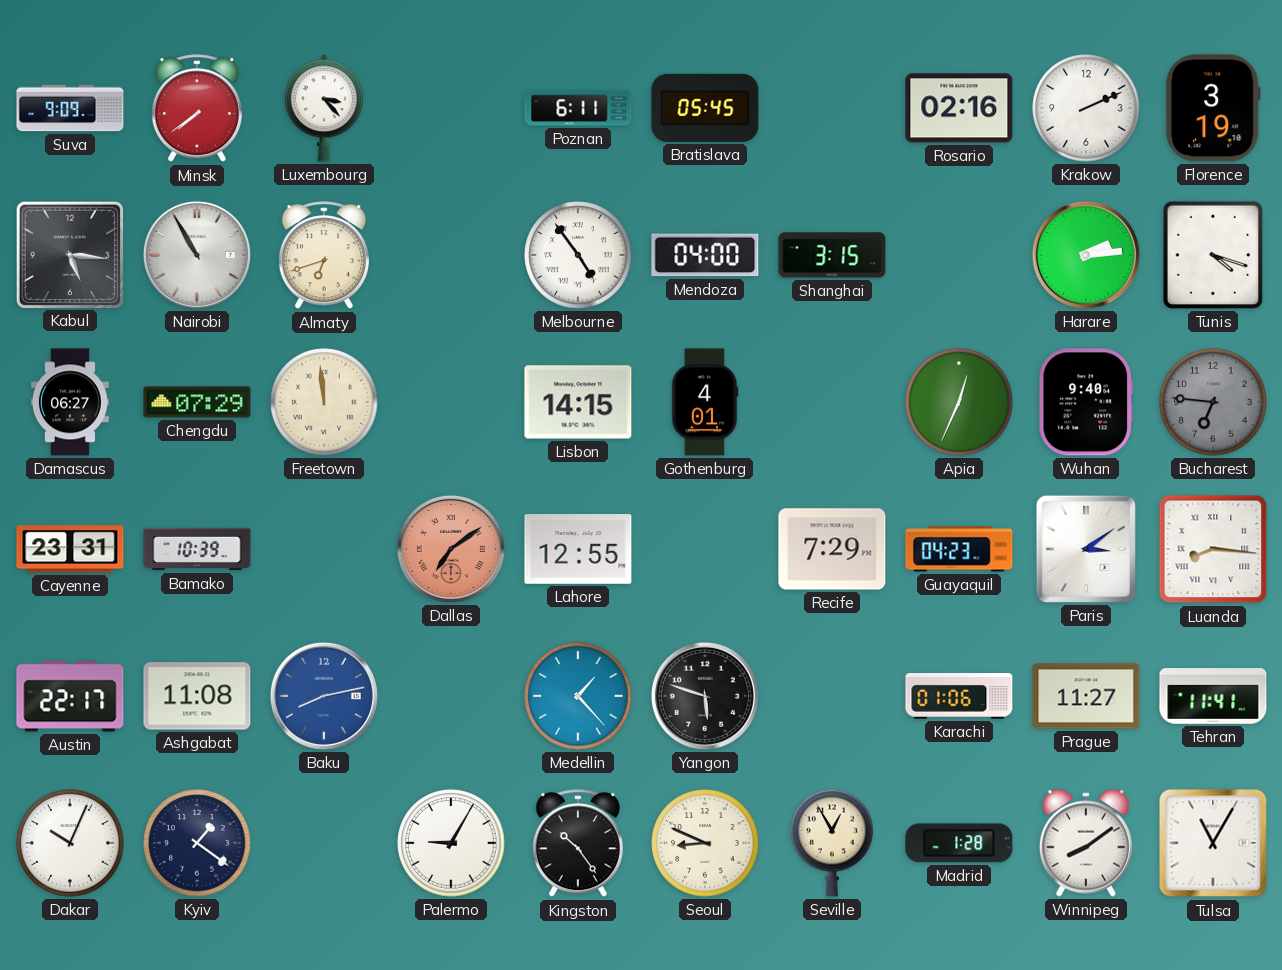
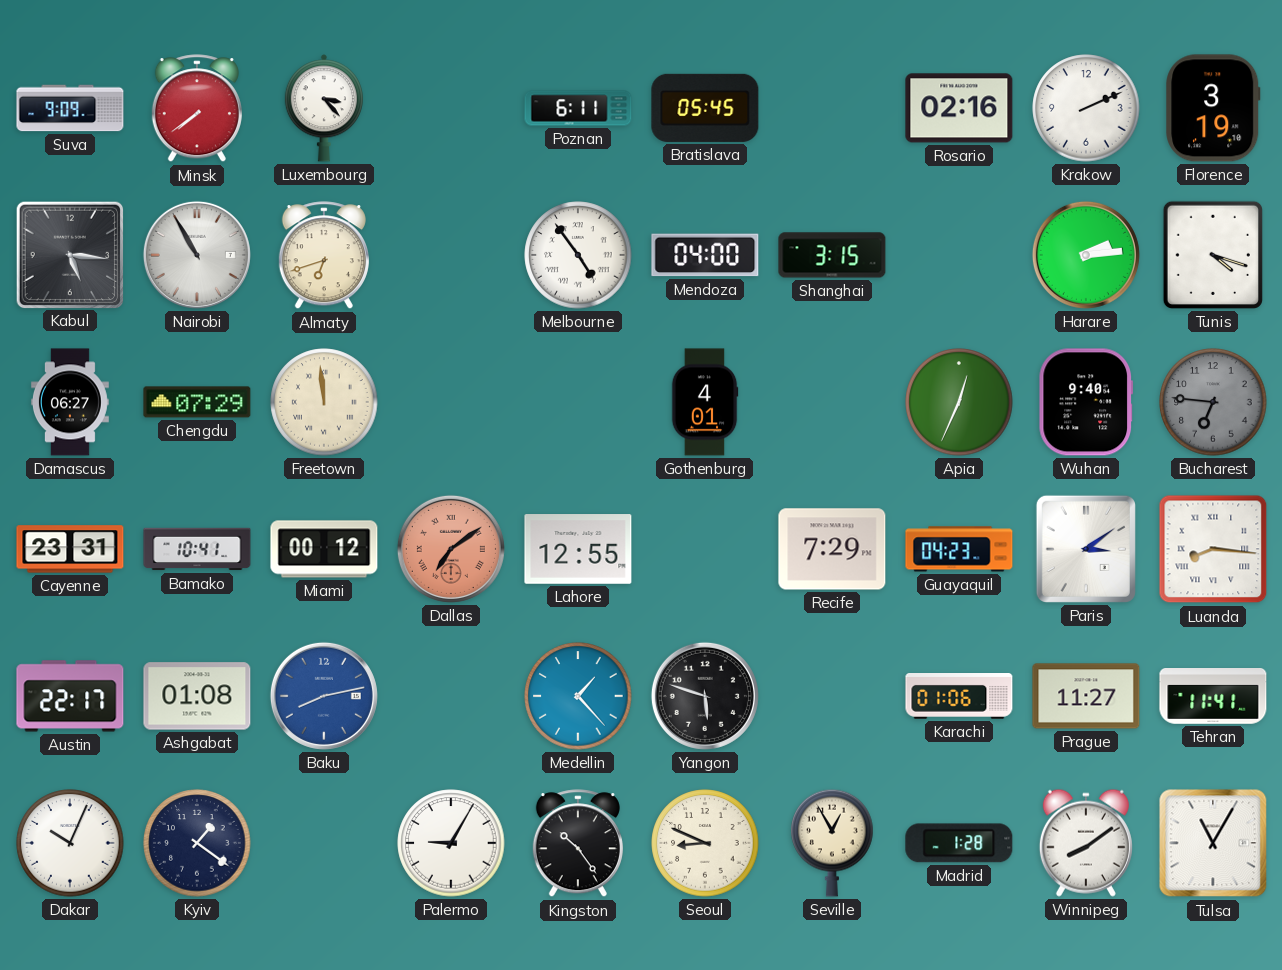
Lisbon: 14:15 -> none
Bamako: 10:39 -> 10:41
Miami: none -> 00:12
Ashgabat: 11:08 -> 01:08
